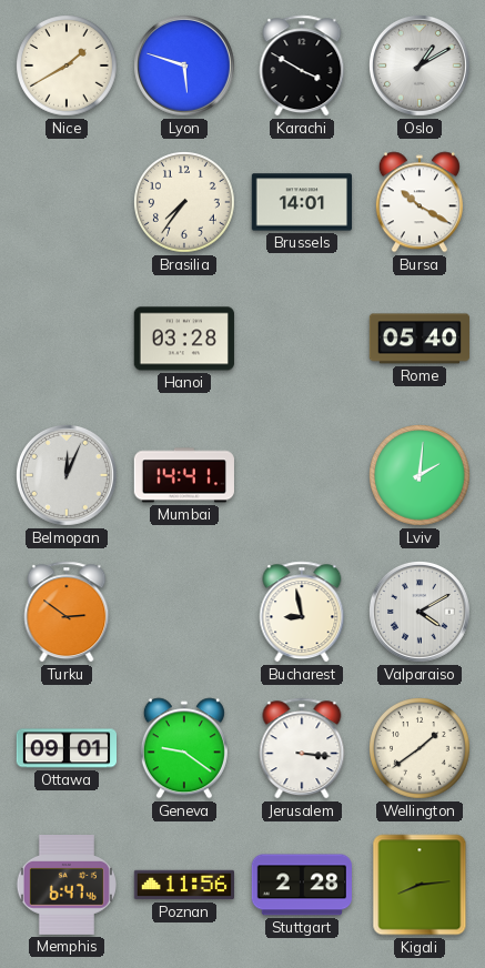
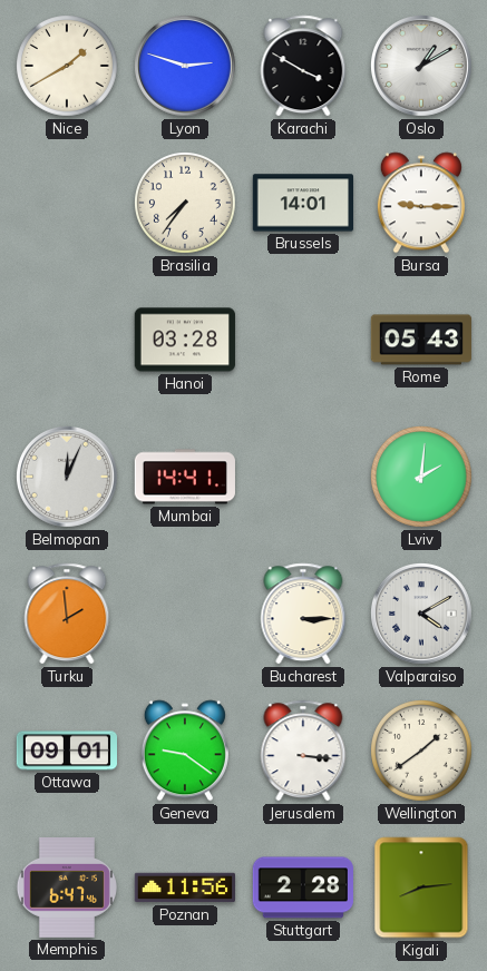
Lyon: 5:48 -> 2:48
Bursa: 10:20 -> 9:15
Rome: 05:40 -> 05:43
Turku: 2:51 -> 1:59
Bucharest: 8:58 -> 3:15
